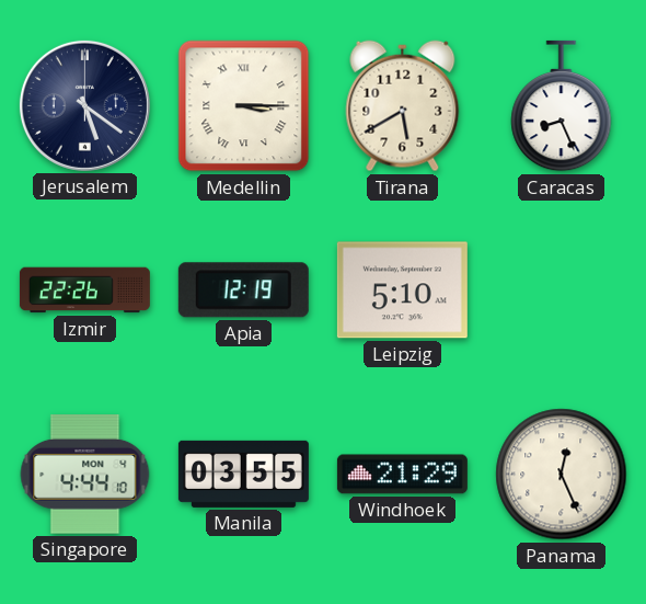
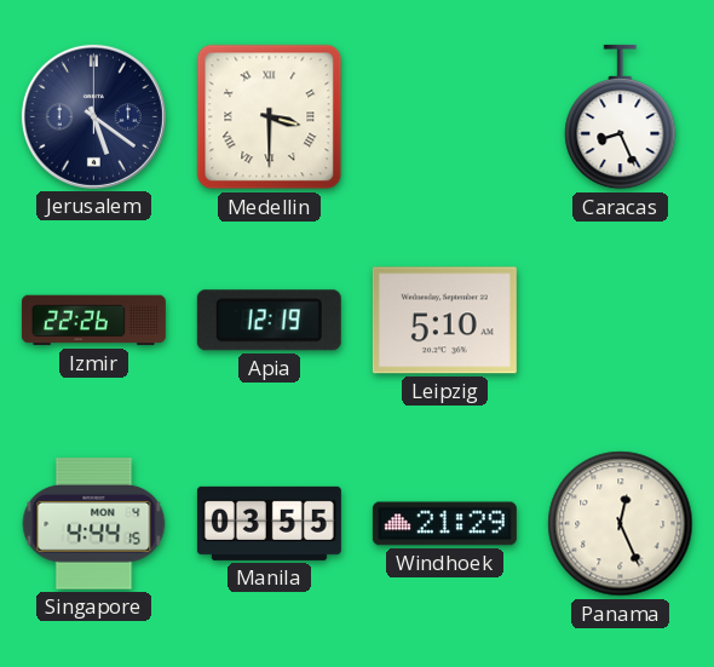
Medellin: 3:15 -> 3:30
Tirana: 5:40 -> none
Singapore: 4:44:10 -> 4:44:15
